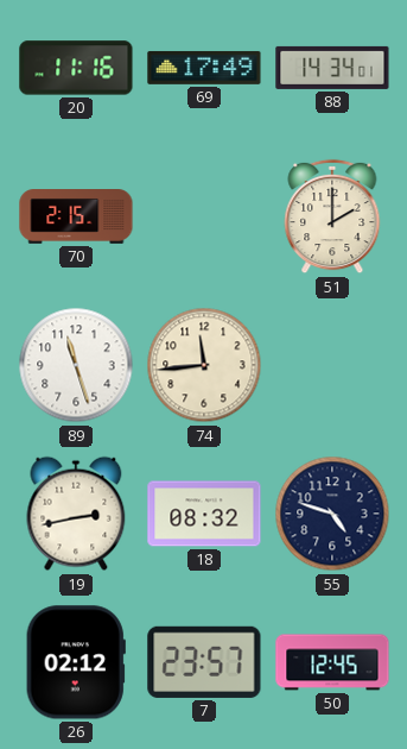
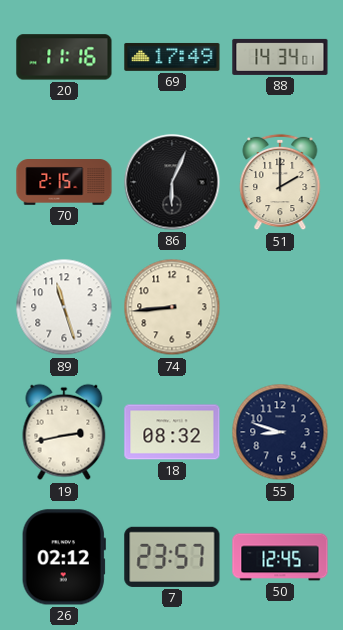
86: none -> 6:04
74: 11:44 -> 8:44
55: 4:48 -> 8:48
